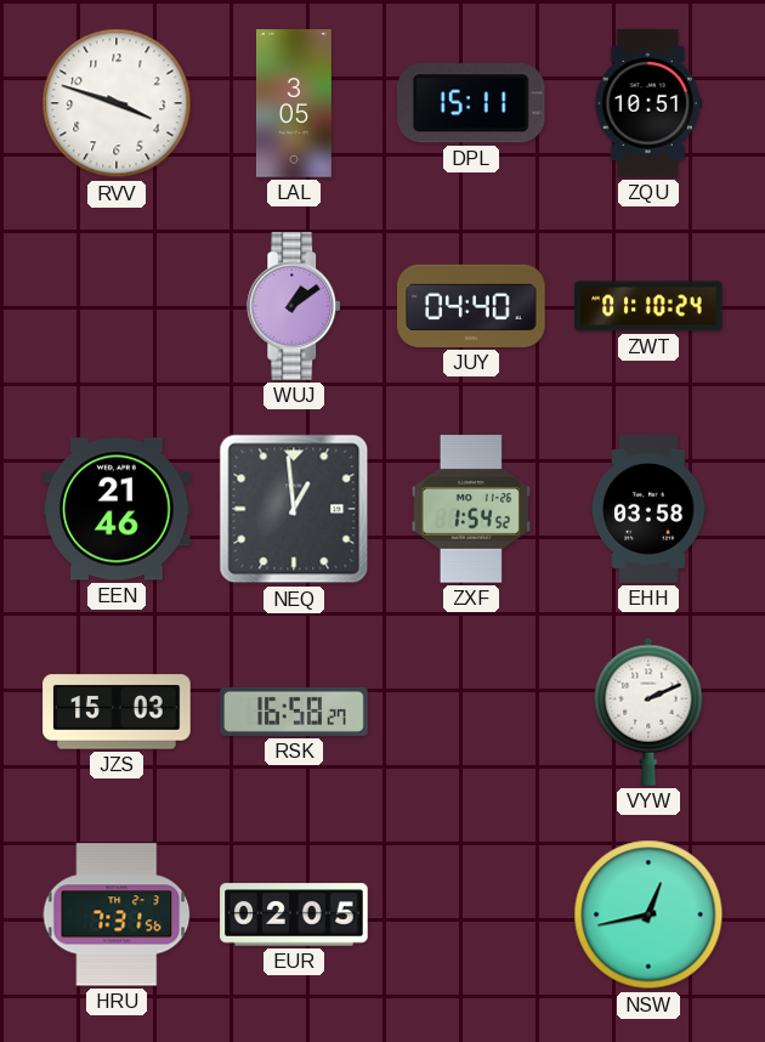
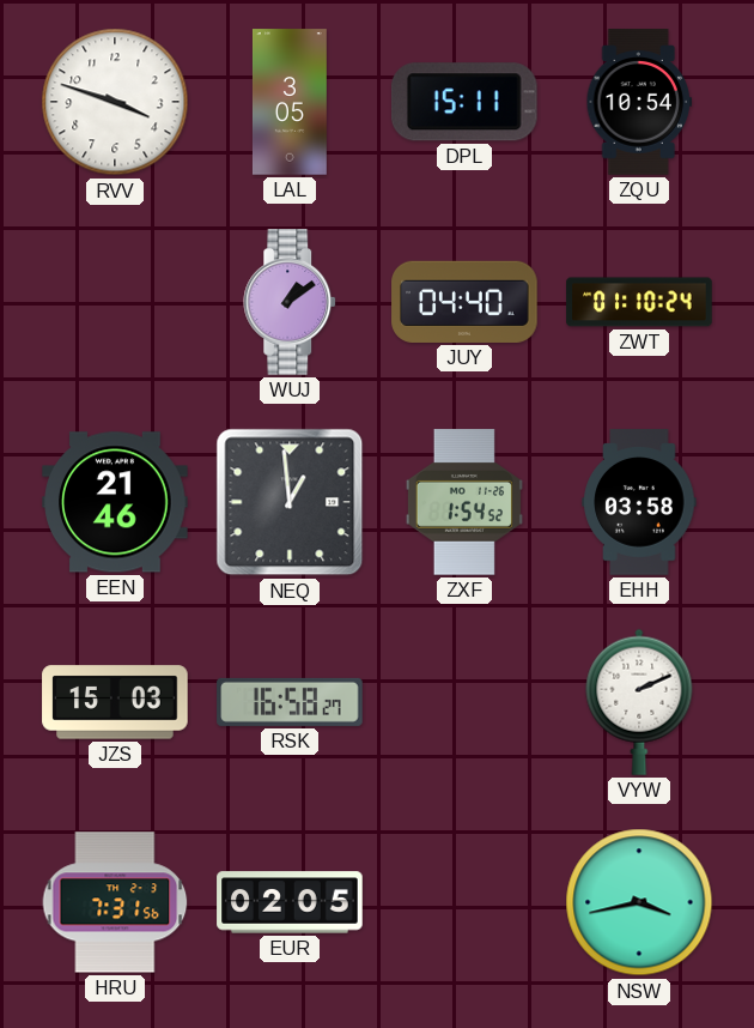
ZQU: 10:51 -> 10:54
NSW: 12:43 -> 3:43
